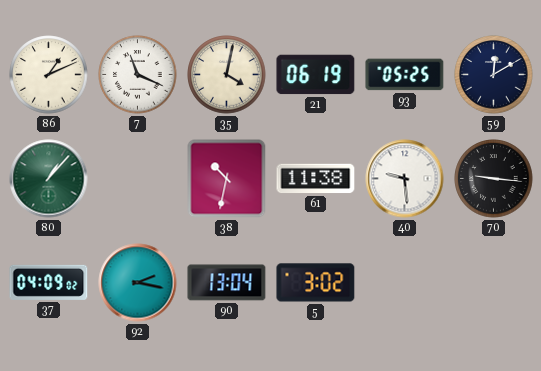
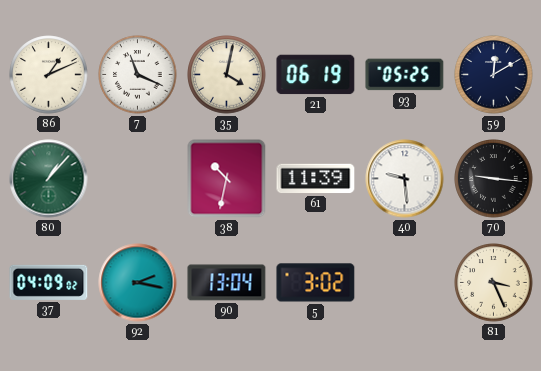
61: 11:38 -> 11:39
81: none -> 3:26
